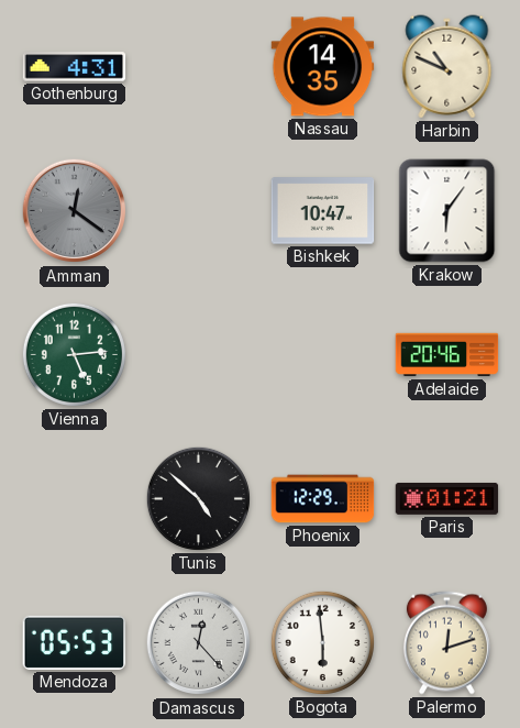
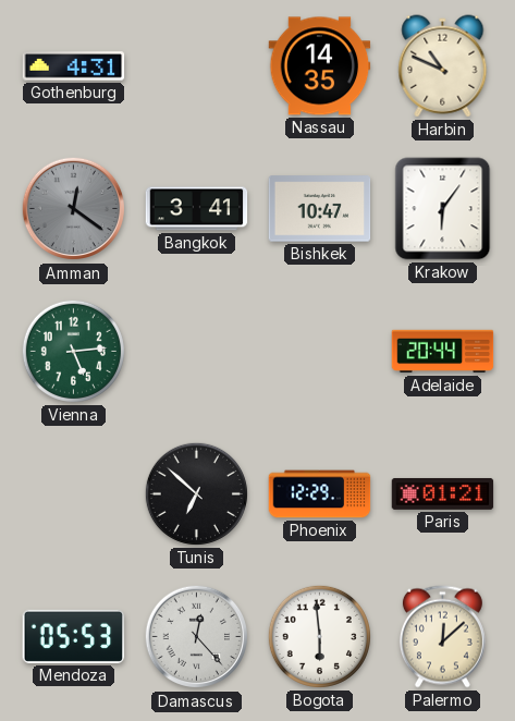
Bangkok: none -> 3:41
Adelaide: 20:46 -> 20:44
Tunis: 4:52 -> 6:52
Palermo: 12:12 -> 12:08
